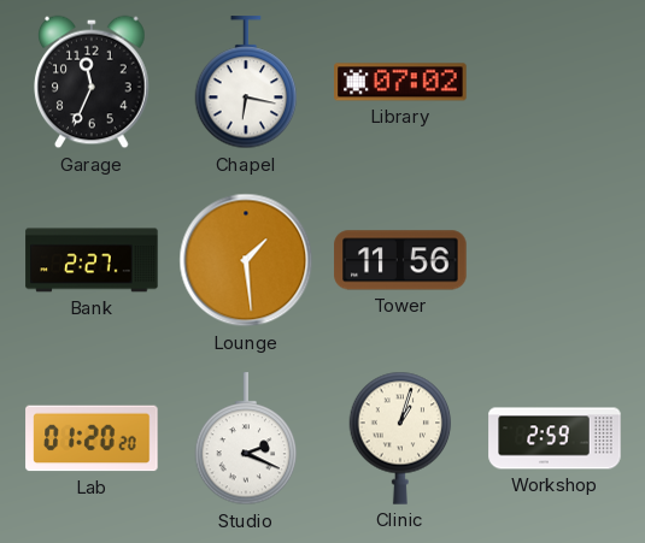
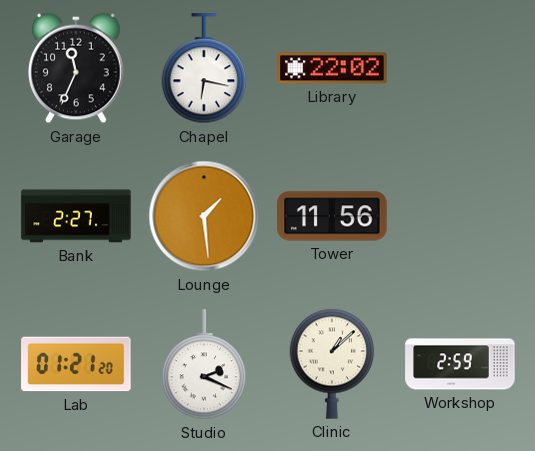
Library: 07:02 -> 22:02
Lab: 01:20 -> 01:21
Clinic: 1:03 -> 1:08
